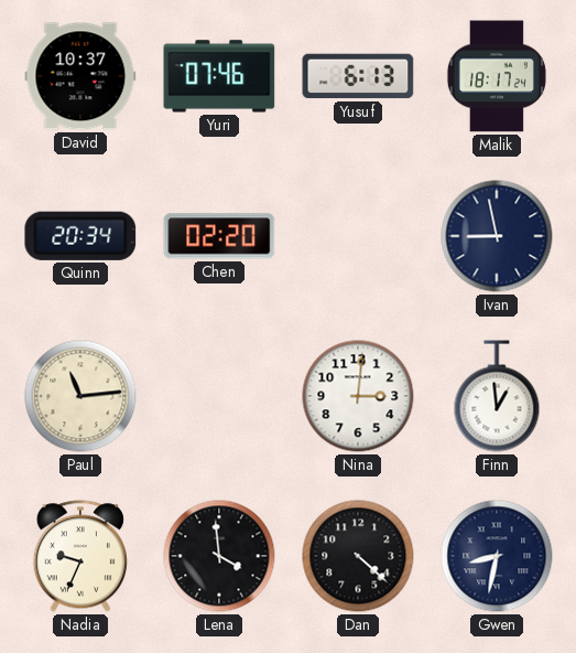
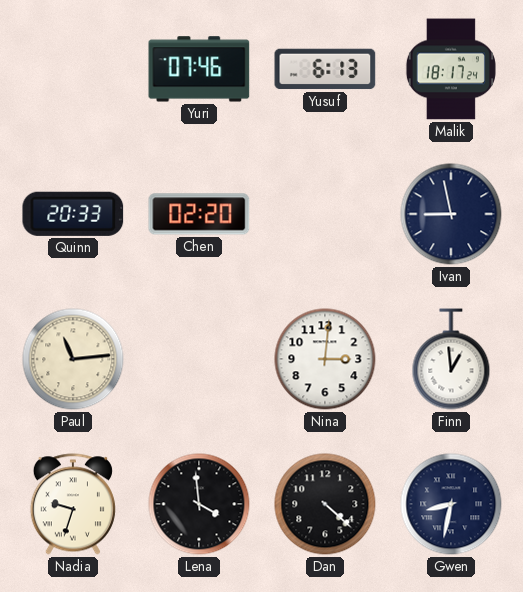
David: 10:37 -> none
Quinn: 20:34 -> 20:33
Nadia: 9:34 -> 9:33
